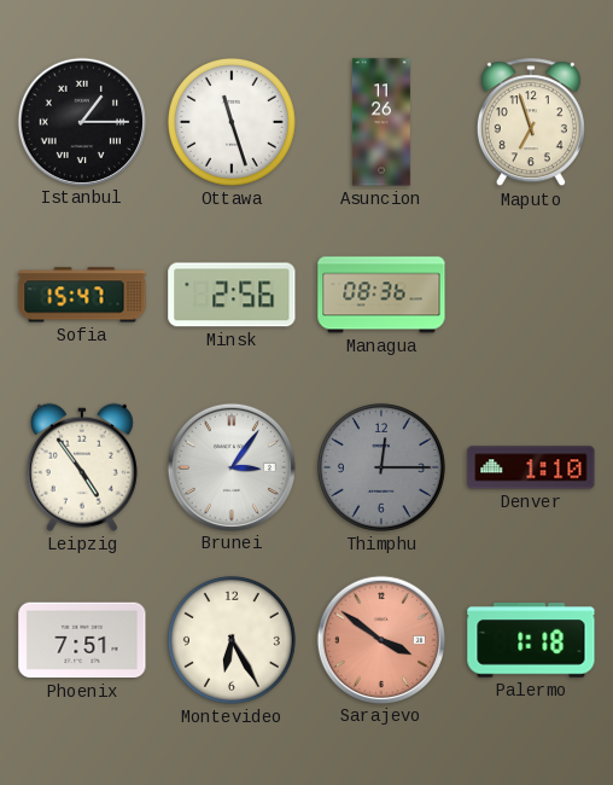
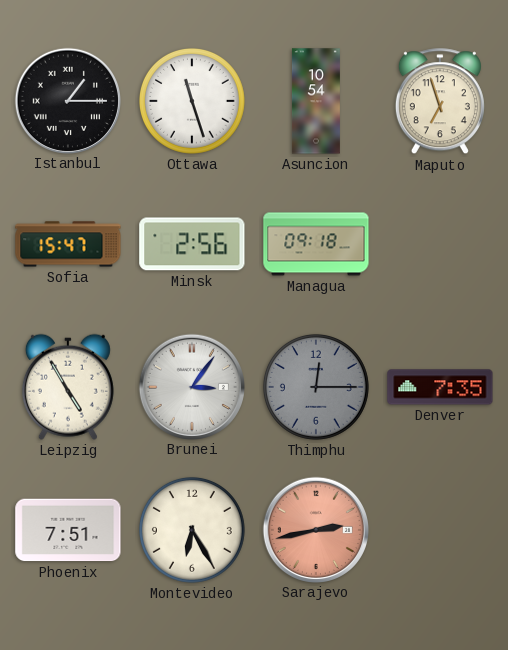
Asuncion: 11:26 -> 10:54
Managua: 08:36 -> 09:18
Leipzig: 4:54 -> 4:55
Denver: 1:10 -> 7:35
Sarajevo: 3:51 -> 2:43
Palermo: 1:18 -> none
